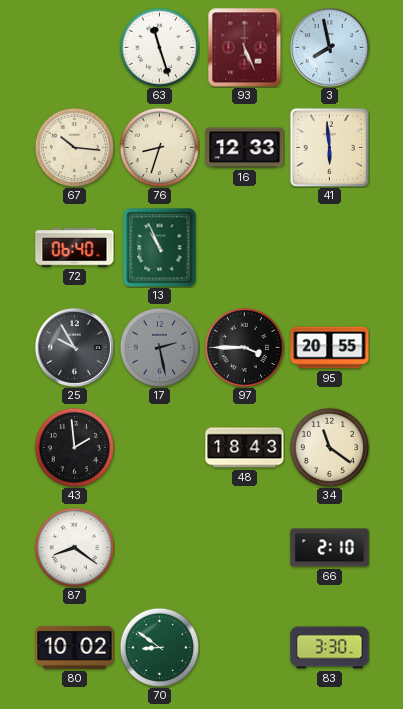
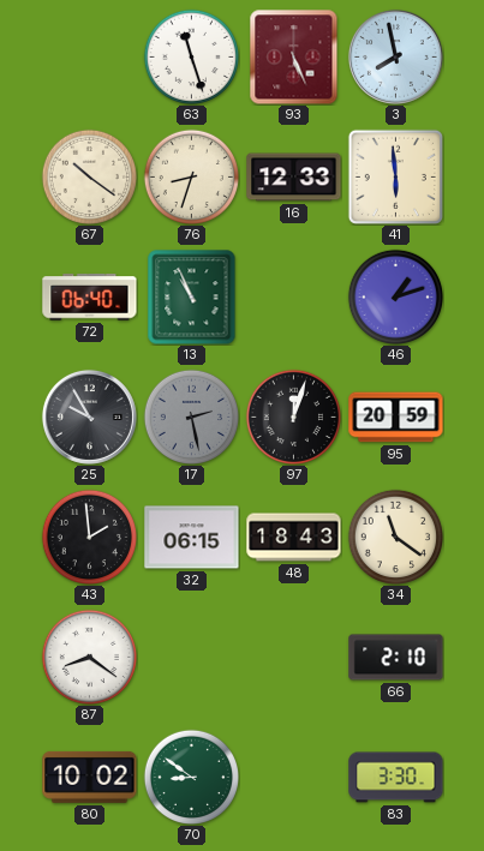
67: 10:16 -> 10:21
46: none -> 1:12
97: 3:45 -> 12:03
95: 20:55 -> 20:59
32: none -> 06:15
